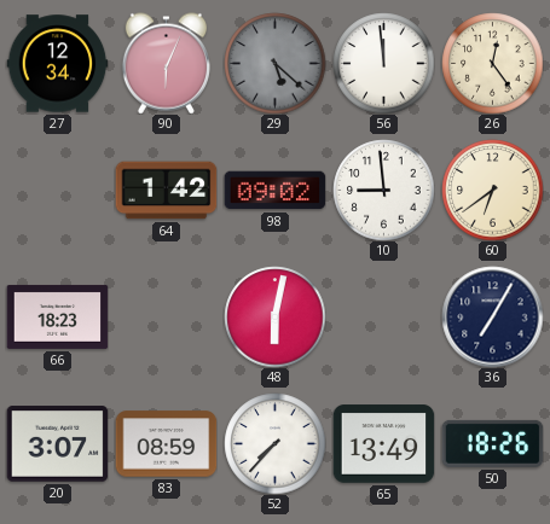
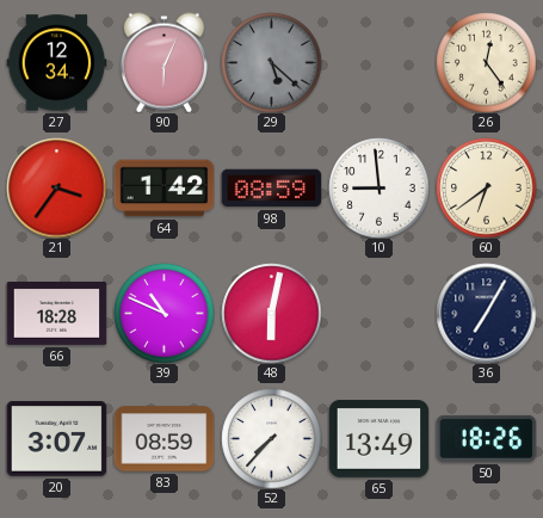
56: 11:59 -> none
21: none -> 3:36
98: 09:02 -> 08:59
66: 18:23 -> 18:28
39: none -> 10:49
